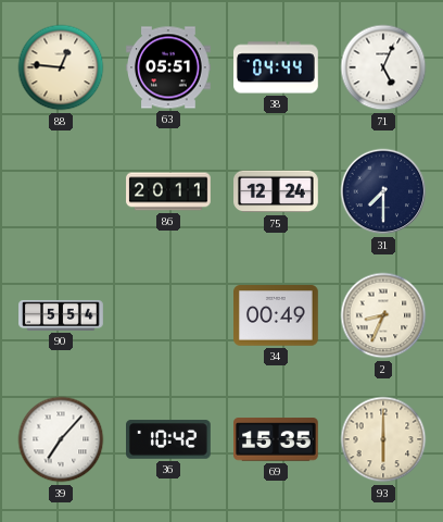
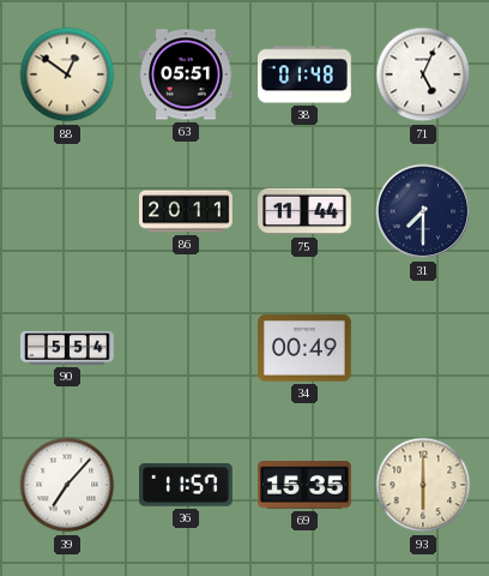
88: 12:46 -> 12:51
38: 04:44 -> 01:48
75: 12:24 -> 11:44
2: 8:34 -> none
36: 10:42 -> 11:57
